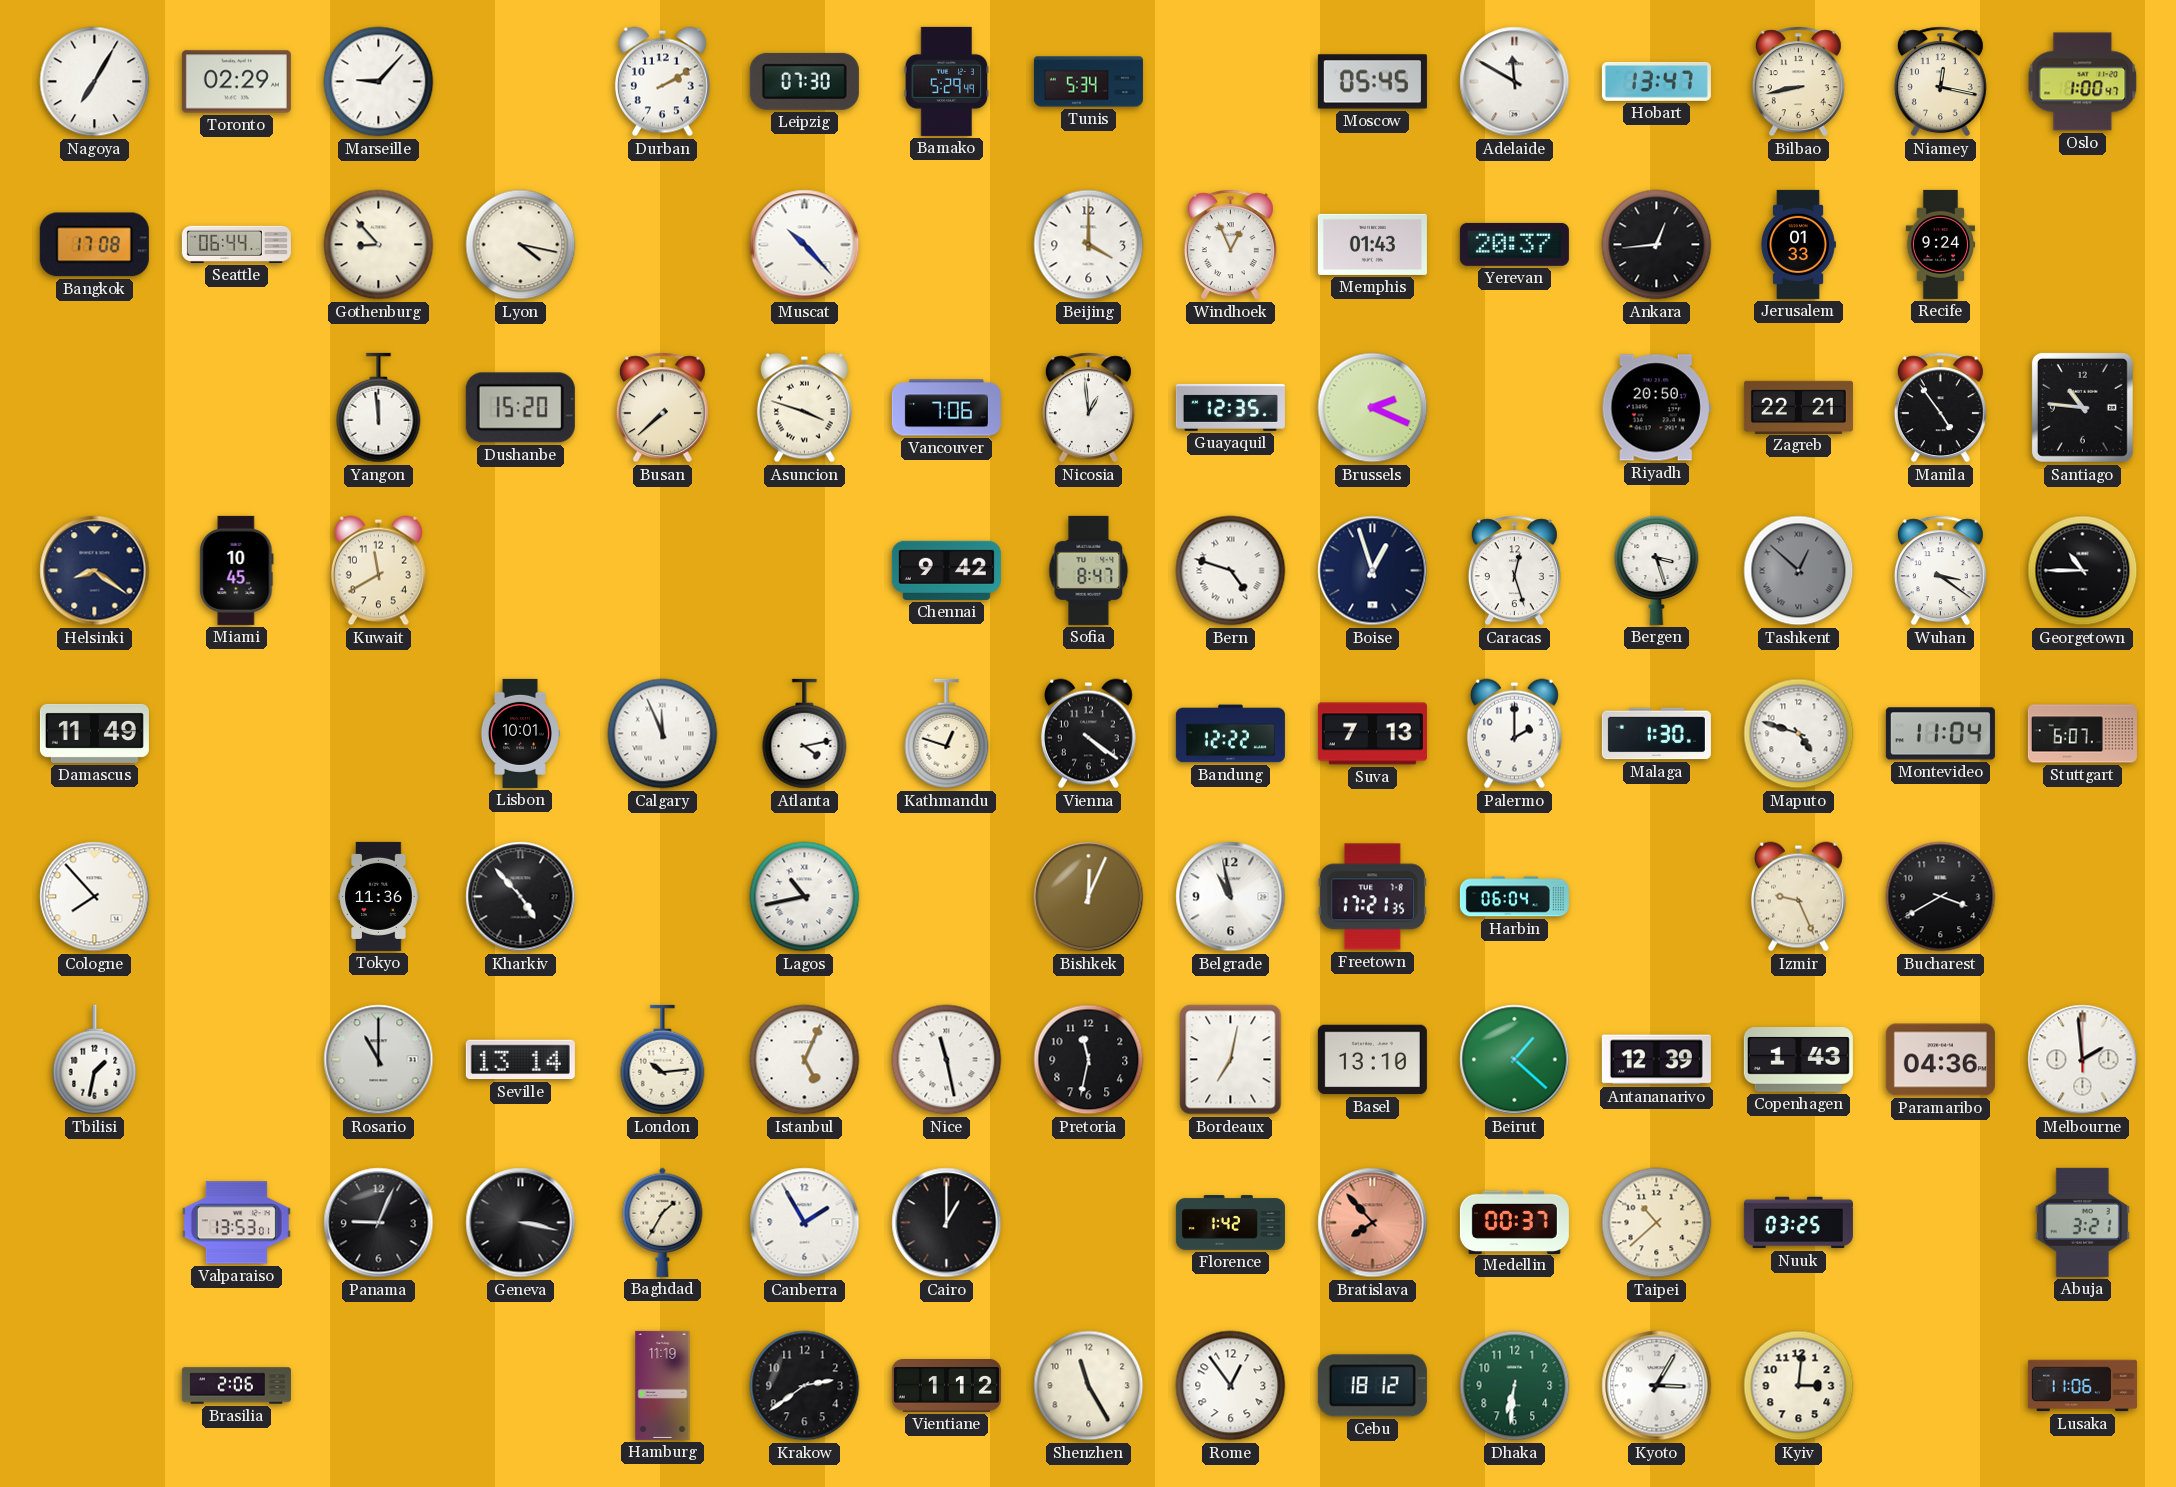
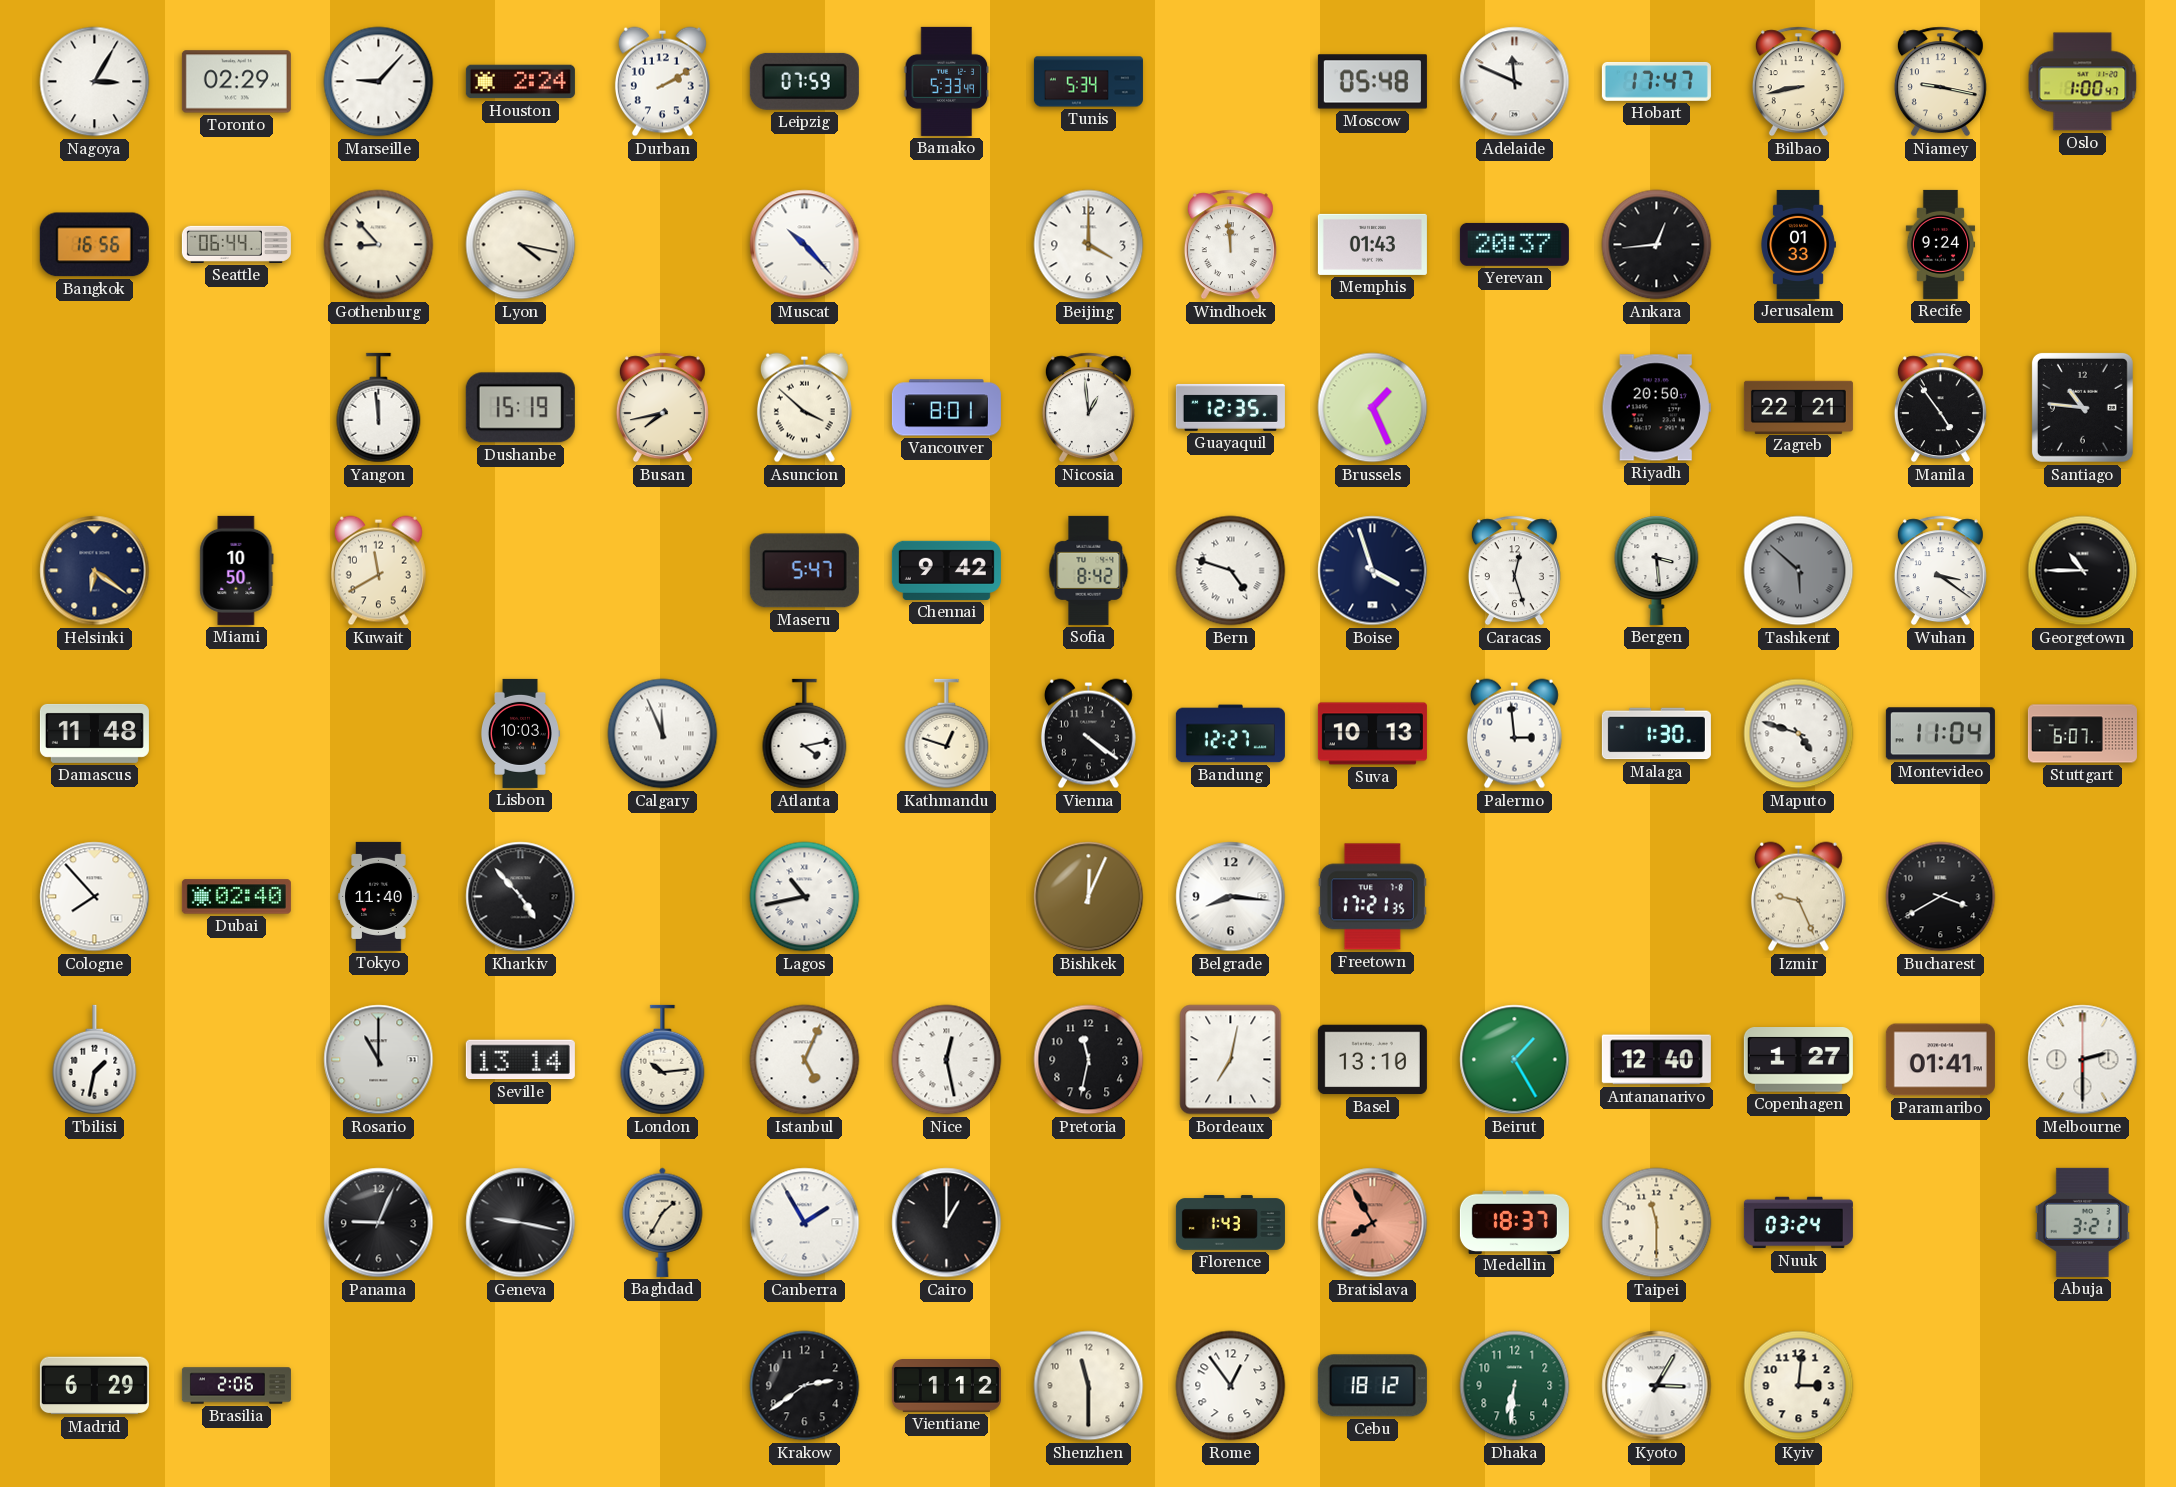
Nagoya: 7:05 -> 3:05
Houston: none -> 2:24
Leipzig: 07:30 -> 07:59
Bamako: 5:29 -> 5:33
Moscow: 05:45 -> 05:48
Adelaide: 11:50 -> 11:49
Hobart: 13:47 -> 17:47
Niamey: 12:17 -> 9:17
Bangkok: 17:08 -> 16:56
Windhoek: 12:56 -> 11:59
Dushanbe: 15:20 -> 15:19
Busan: 7:38 -> 7:43
Asuncion: 3:48 -> 3:52
Vancouver: 7:06 -> 8:01
Brussels: 2:19 -> 1:26
Helsinki: 8:21 -> 6:21
Miami: 10:45 -> 10:50
Maseru: none -> 5:47
Sofia: 8:47 -> 8:42
Boise: 12:57 -> 3:57
Bergen: 3:27 -> 3:29
Tashkent: 12:52 -> 5:52
Damascus: 11:49 -> 11:48
Lisbon: 10:01 -> 10:03
Bandung: 12:22 -> 12:27
Suva: 7:13 -> 10:13
Palermo: 2:00 -> 2:59
Dubai: none -> 02:40
Tokyo: 11:36 -> 11:40
Belgrade: 10:58 -> 8:16
Harbin: 06:04 -> none
Nice: 11:28 -> 12:28
Beirut: 1:22 -> 1:25
Antananarivo: 12:39 -> 12:40
Copenhagen: 1:43 -> 1:27
Paramaribo: 04:36 -> 01:41
Melbourne: 1:59 -> 2:30
Valparaiso: 13:53 -> none
Geneva: 3:17 -> 9:17
Florence: 1:42 -> 1:43
Bratislava: 7:53 -> 7:55
Medellin: 00:37 -> 18:37
Taipei: 10:38 -> 11:30
Nuuk: 03:25 -> 03:24
Madrid: none -> 6:29
Hamburg: 11:19 -> none
Shenzhen: 11:25 -> 11:30
Lusaka: 11:06 -> none
